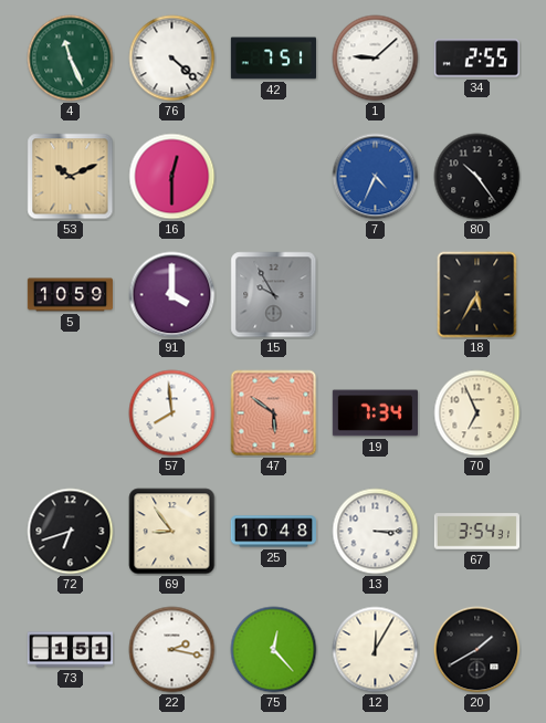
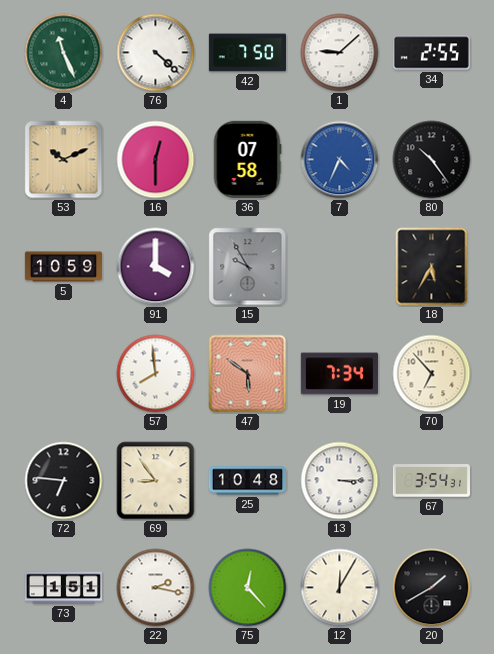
42: 7:51 -> 7:50
36: none -> 07:58
70: 6:56 -> 6:53
72: 6:42 -> 6:46
